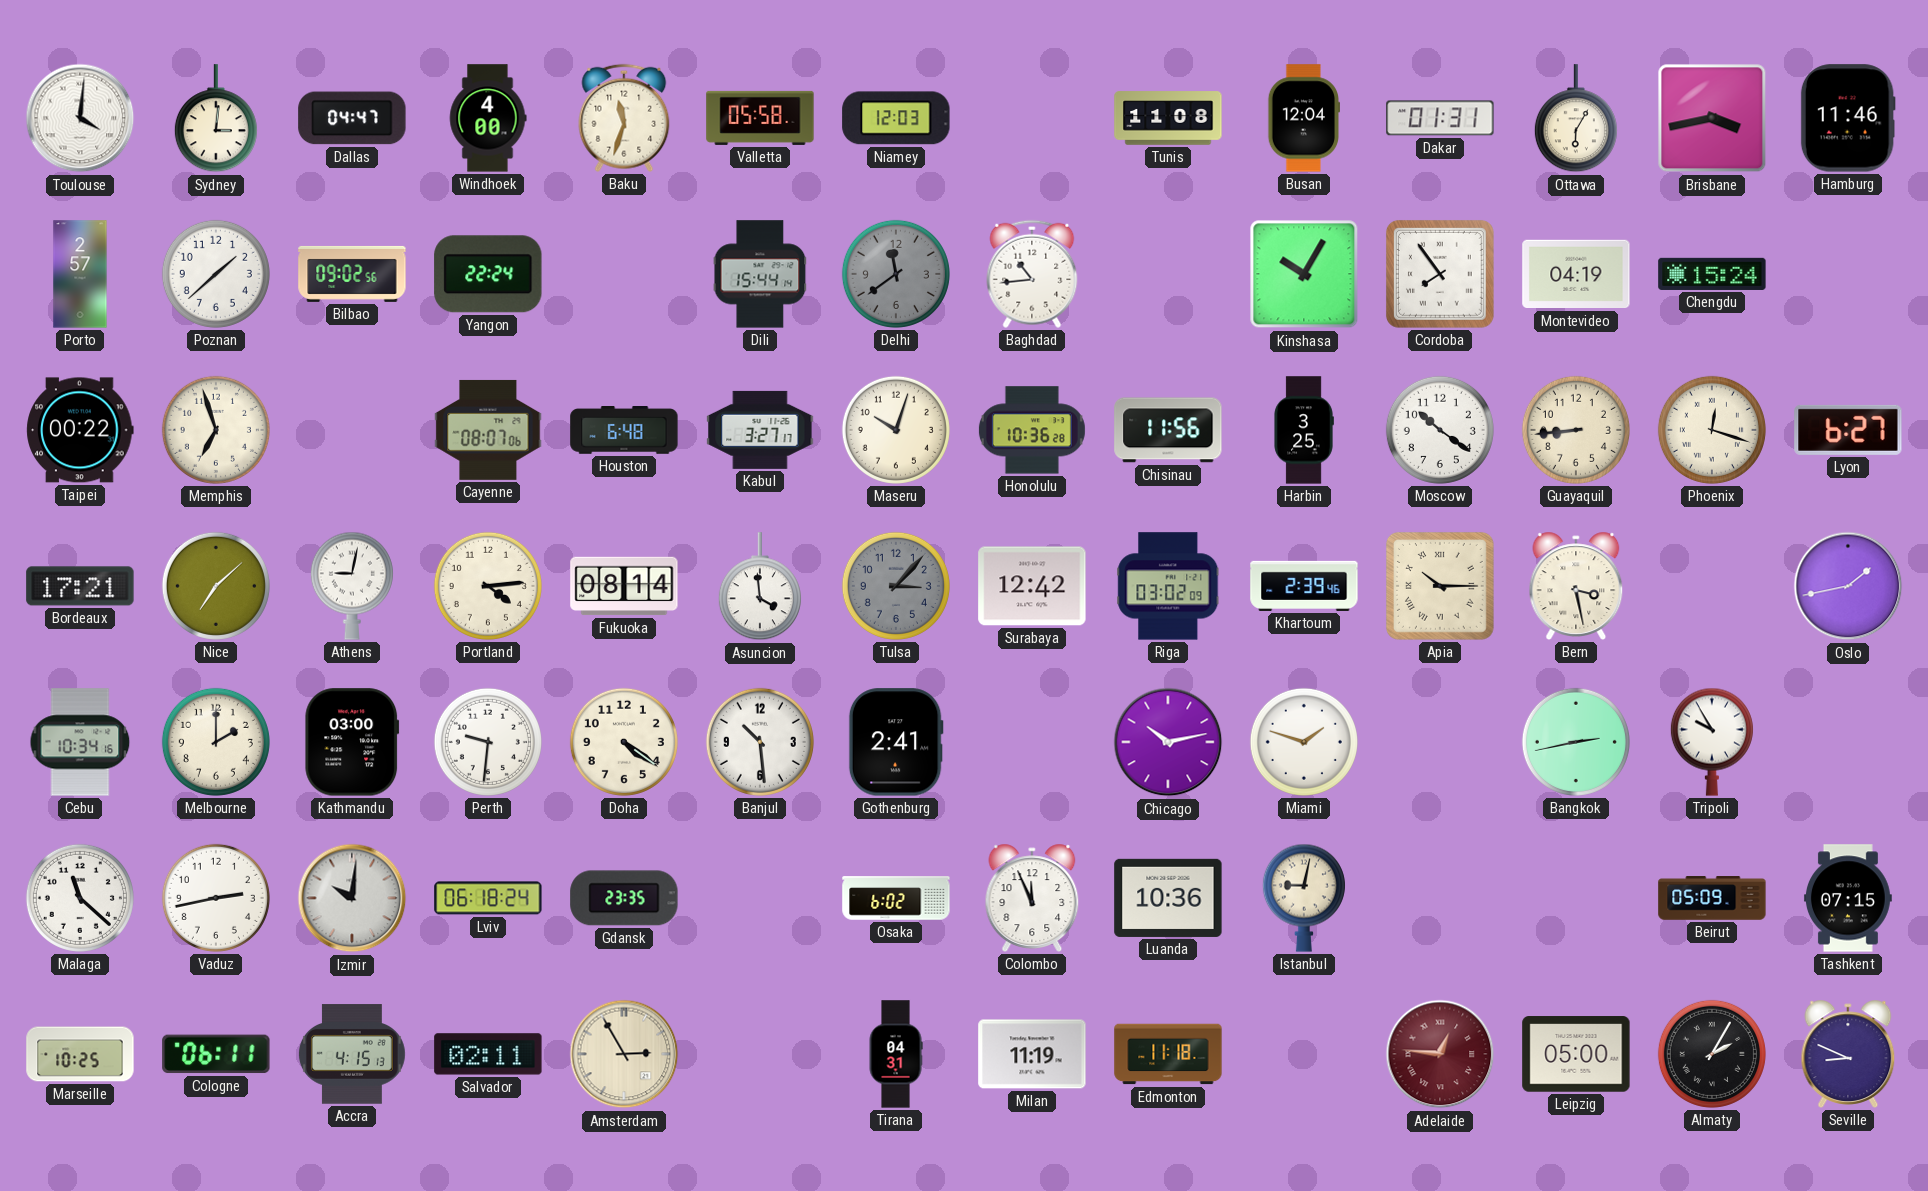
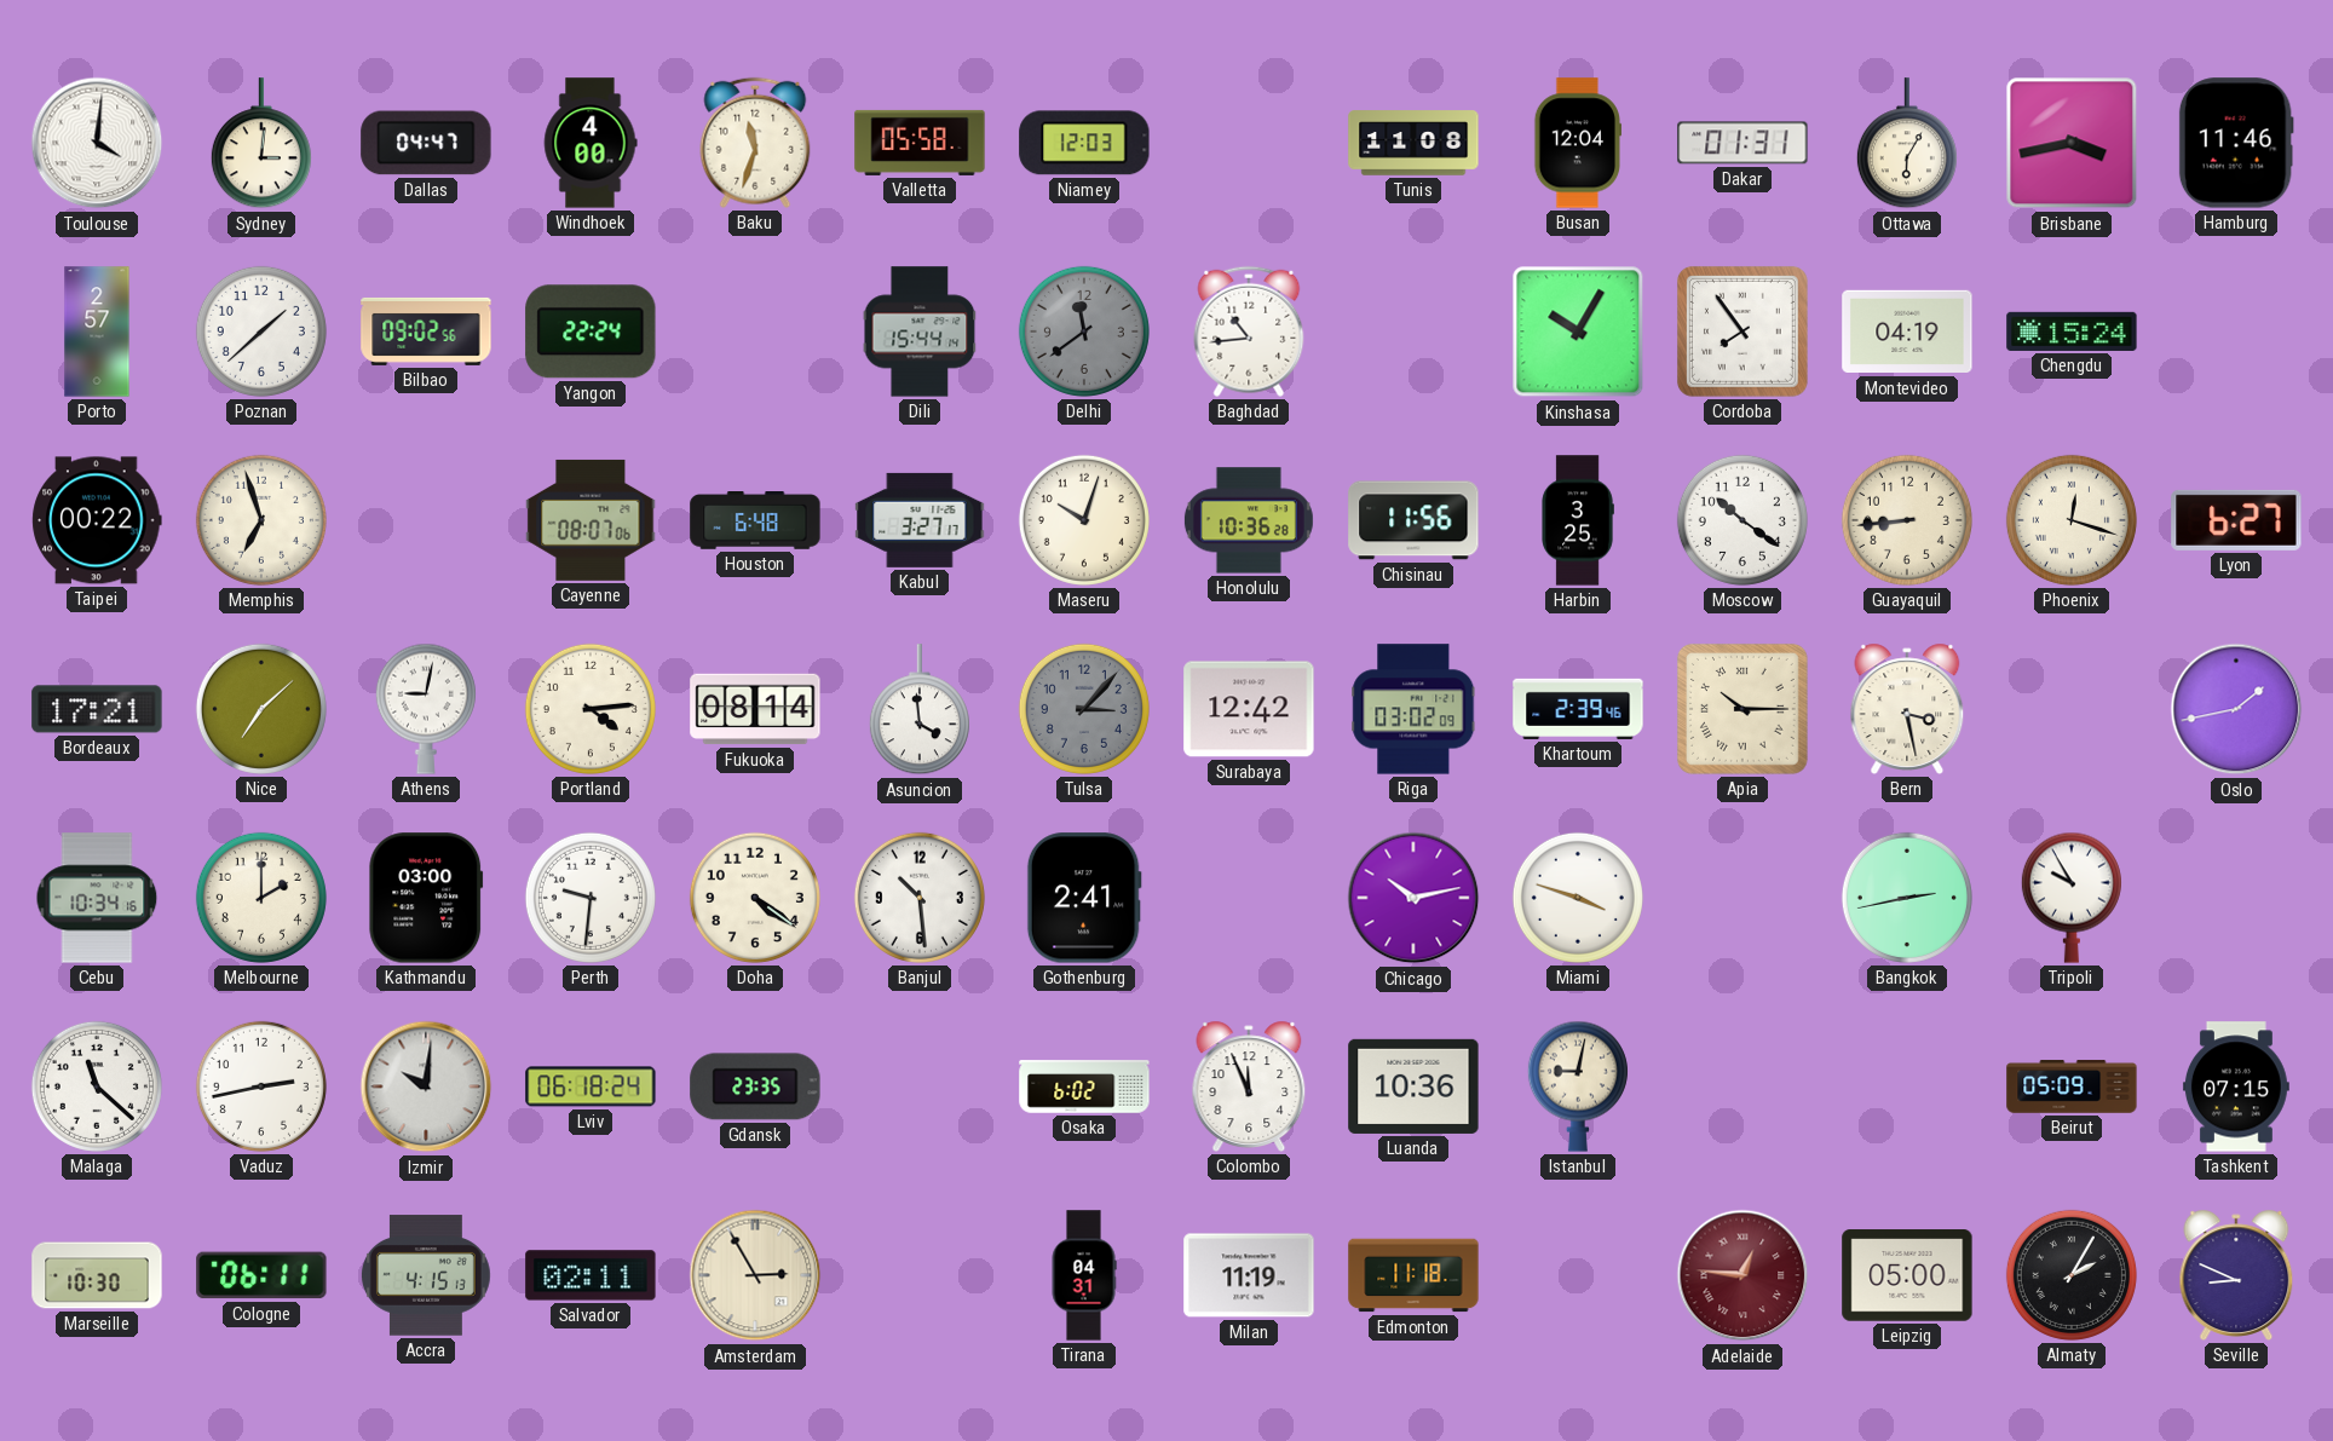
Miami: 1:48 -> 3:48
Marseille: 10:25 -> 10:30
